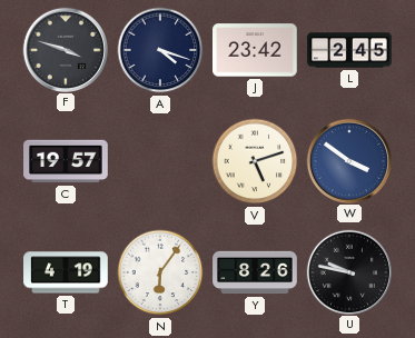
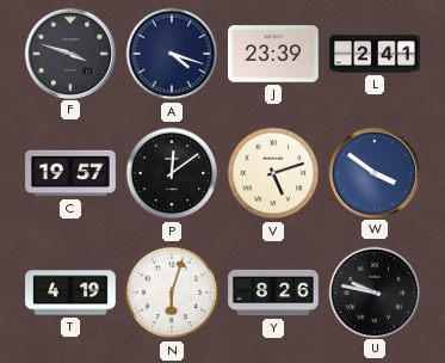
J: 23:42 -> 23:39
L: 2:45 -> 2:41
P: none -> 12:09
N: 6:06 -> 6:03
